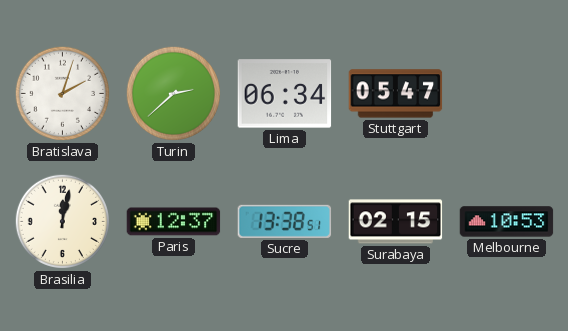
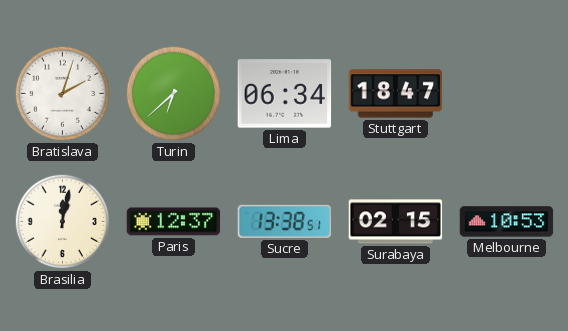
Turin: 2:38 -> 6:38
Stuttgart: 05:47 -> 18:47
